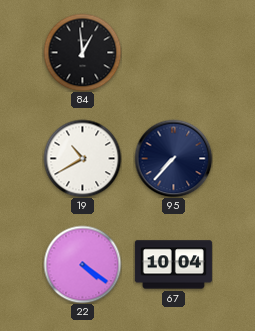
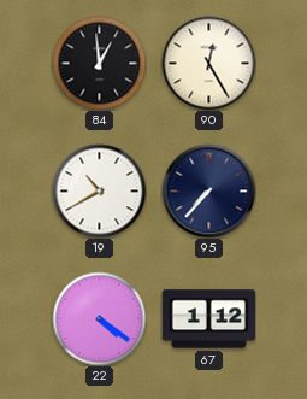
90: none -> 12:25
67: 10:04 -> 1:12
